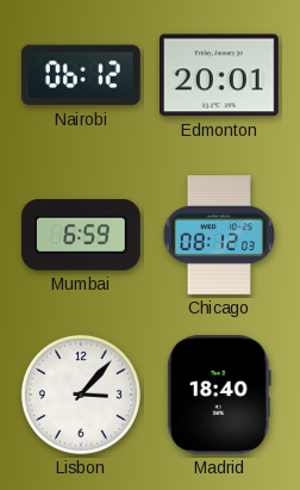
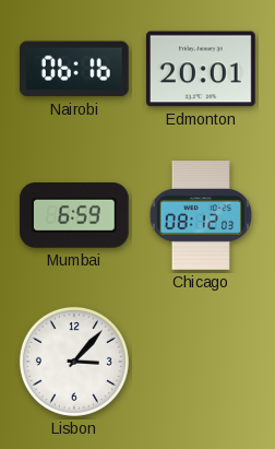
Nairobi: 06:12 -> 06:16
Madrid: 18:40 -> none
